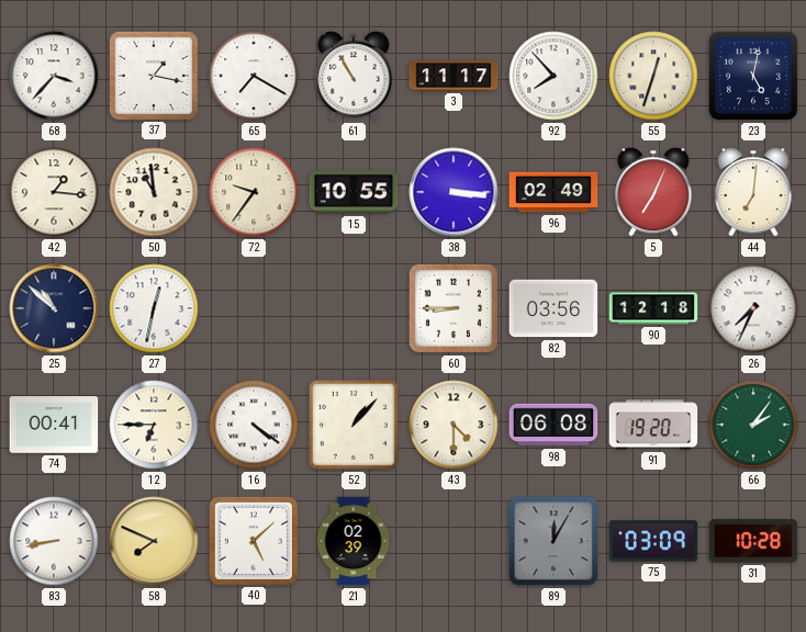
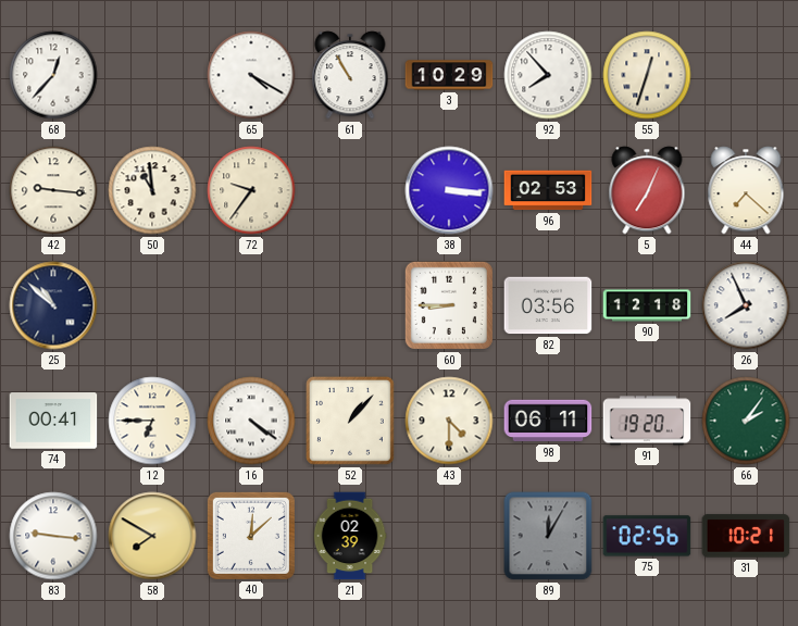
68: 3:37 -> 12:37
37: 1:17 -> none
65: 7:20 -> 4:20
3: 11:17 -> 10:29
23: 5:02 -> none
42: 1:16 -> 9:16
15: 10:55 -> none
96: 02:49 -> 02:53
44: 7:01 -> 7:22
27: 12:32 -> none
26: 7:34 -> 7:56
98: 06:08 -> 06:11
83: 8:43 -> 9:16
58: 7:49 -> 7:50
40: 5:08 -> 12:08
75: 03:09 -> 02:56
31: 10:28 -> 10:21
